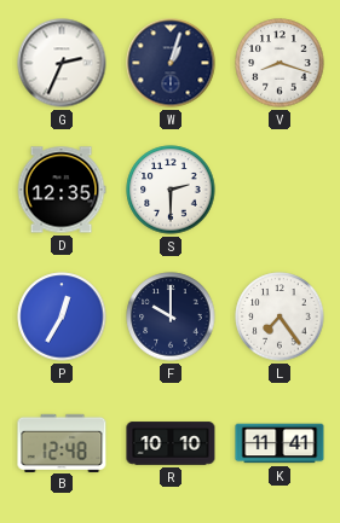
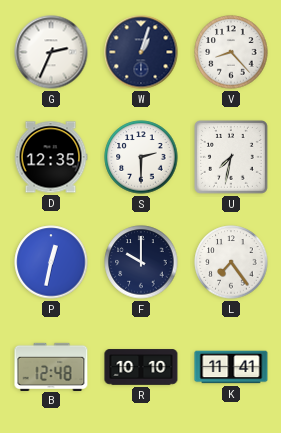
V: 8:18 -> 8:23
U: none -> 7:32
P: 12:35 -> 12:32
